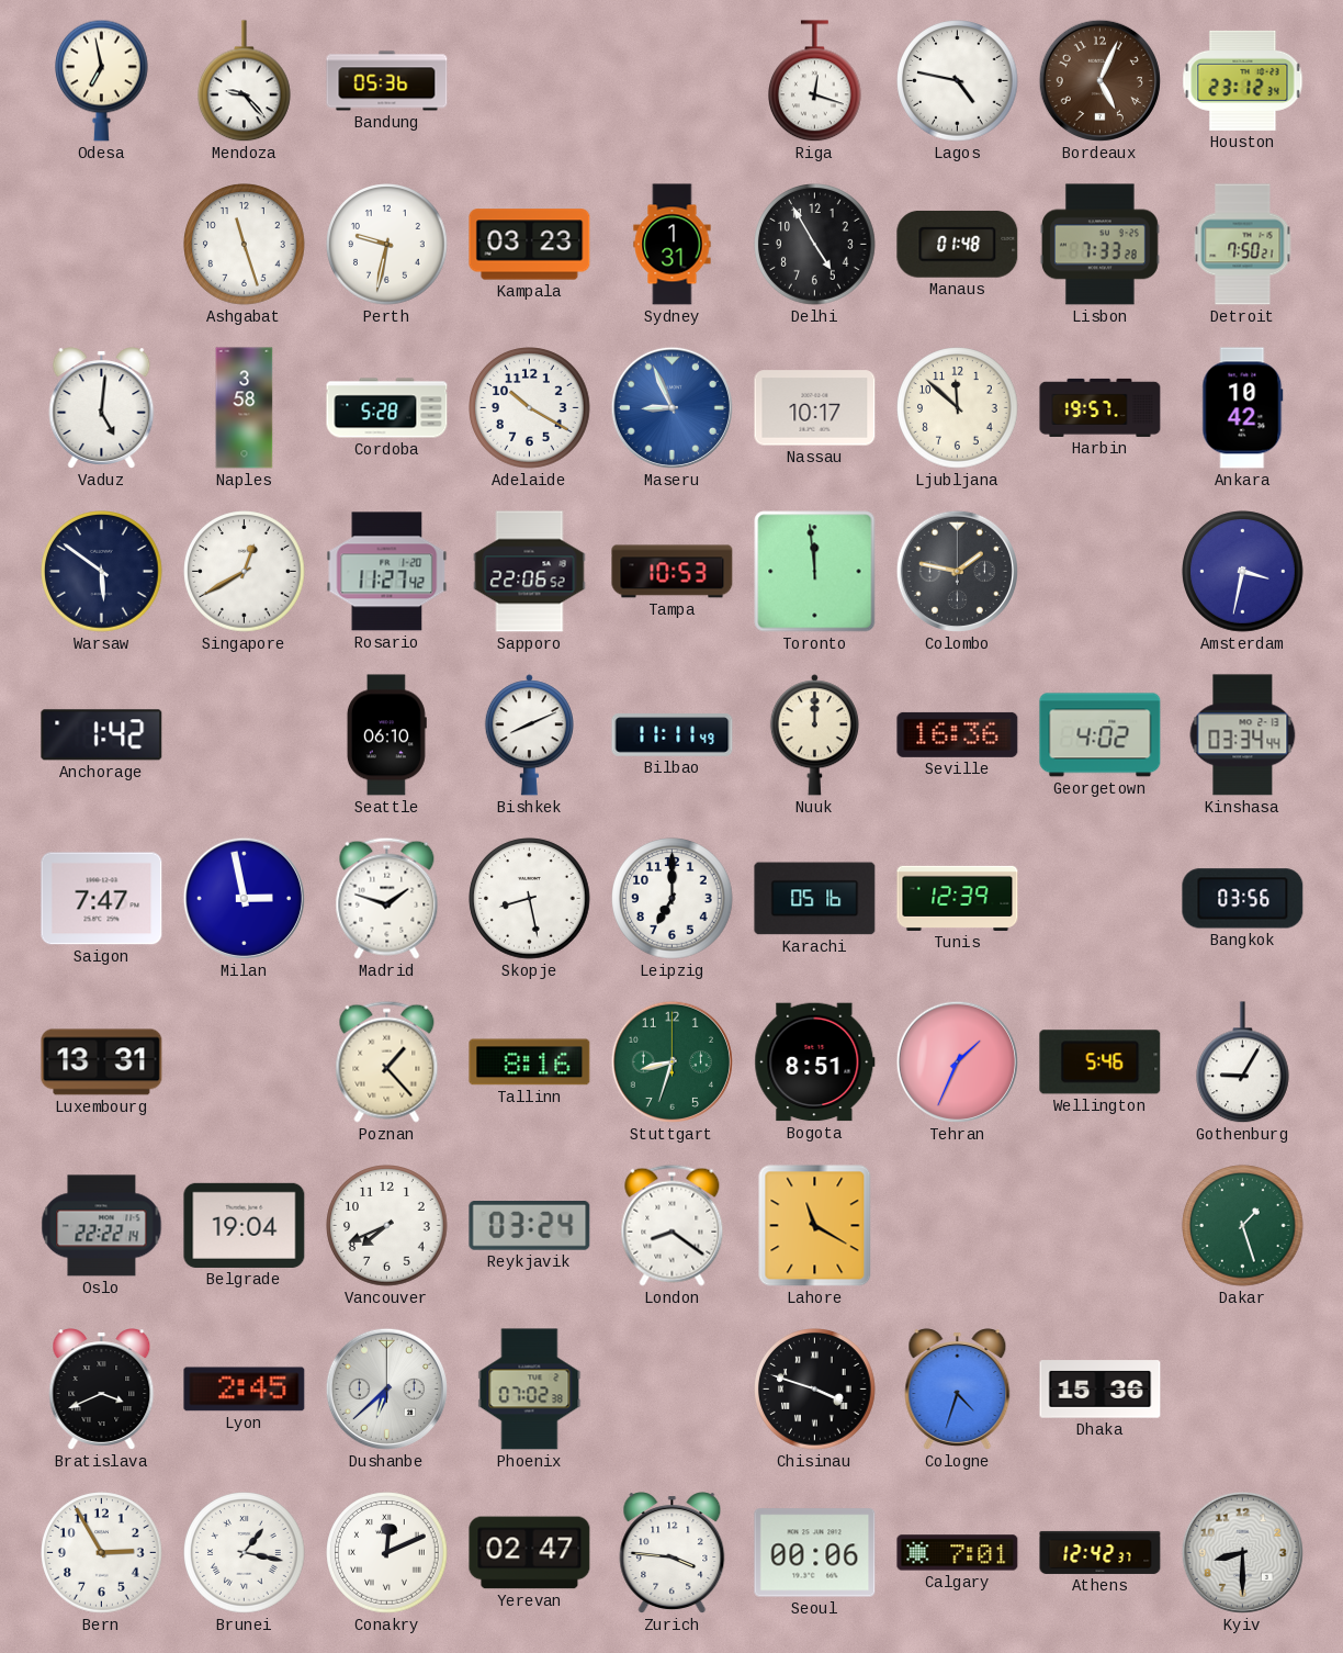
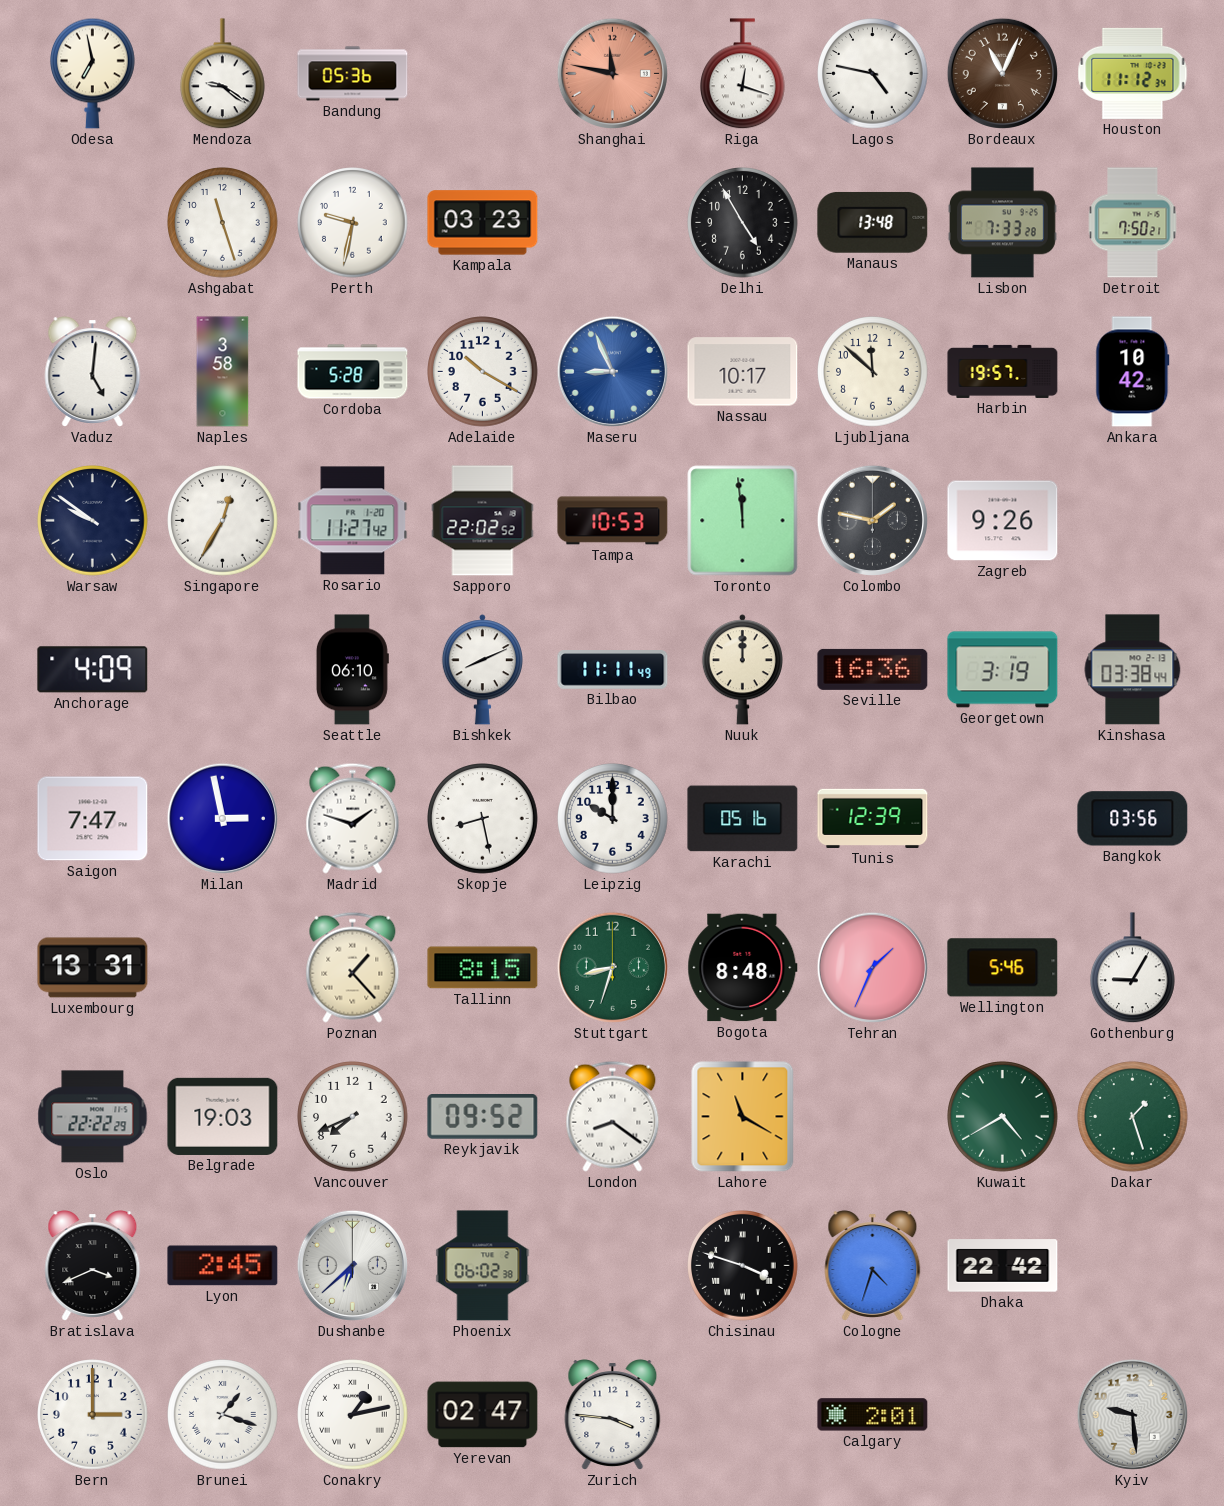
Mendoza: 9:23 -> 9:21
Shanghai: none -> 11:47
Bordeaux: 5:04 -> 11:04
Houston: 23:12 -> 11:12
Sydney: 1:31 -> none
Manaus: 01:48 -> 13:48
Warsaw: 5:51 -> 9:51
Singapore: 12:40 -> 12:35
Sapporo: 22:06 -> 22:02
Zagreb: none -> 9:26
Amsterdam: 3:32 -> none
Anchorage: 1:42 -> 4:09
Georgetown: 4:02 -> 3:19
Kinshasa: 03:34 -> 03:38
Leipzig: 7:00 -> 10:00
Tallinn: 8:16 -> 8:15
Bogota: 8:51 -> 8:48
Oslo: 22:22:14 -> 22:22:29
Belgrade: 19:04 -> 19:03
Reykjavik: 03:24 -> 09:52
Kuwait: none -> 4:40
Phoenix: 07:02 -> 06:02
Dhaka: 15:36 -> 22:42
Bern: 2:55 -> 3:00
Brunei: 1:17 -> 1:18
Conakry: 12:11 -> 1:13
Seoul: 00:06 -> none
Calgary: 7:01 -> 2:01
Athens: 12:42 -> none
Kyiv: 8:30 -> 9:29
